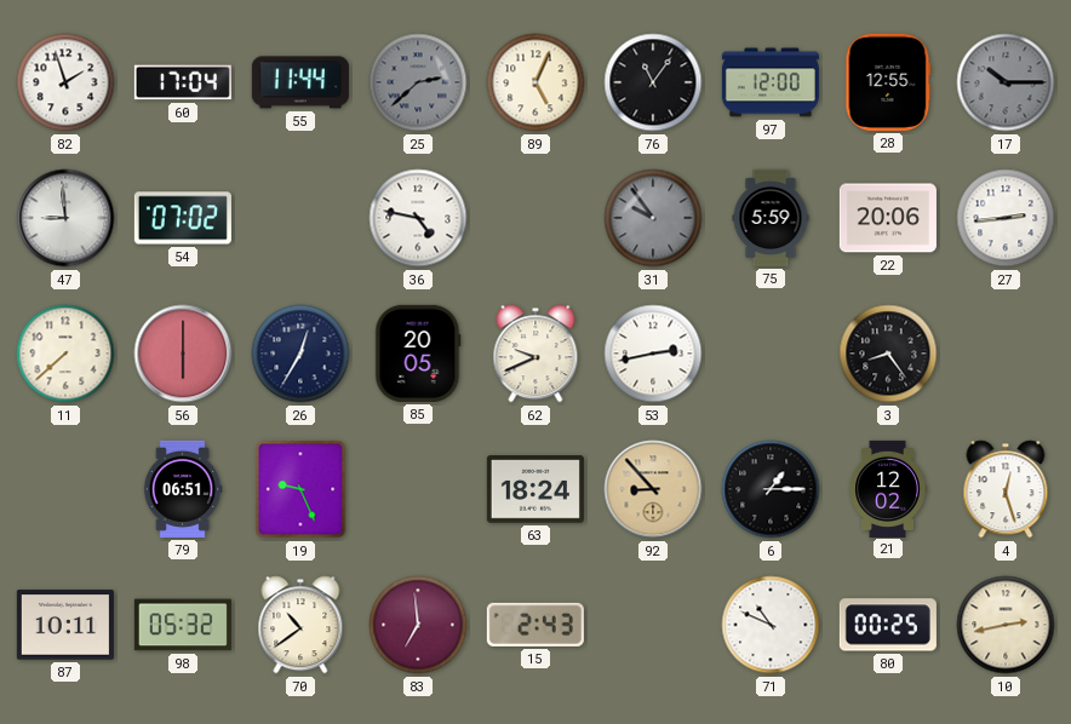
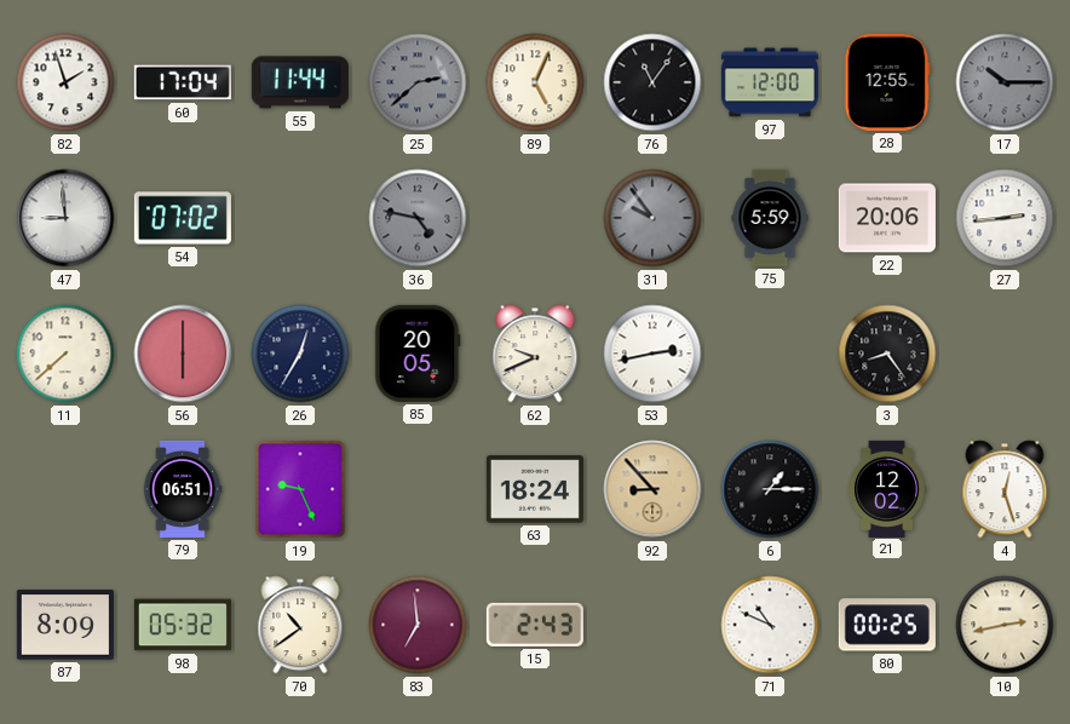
36 dial: white -> grey
87: 10:11 -> 8:09
